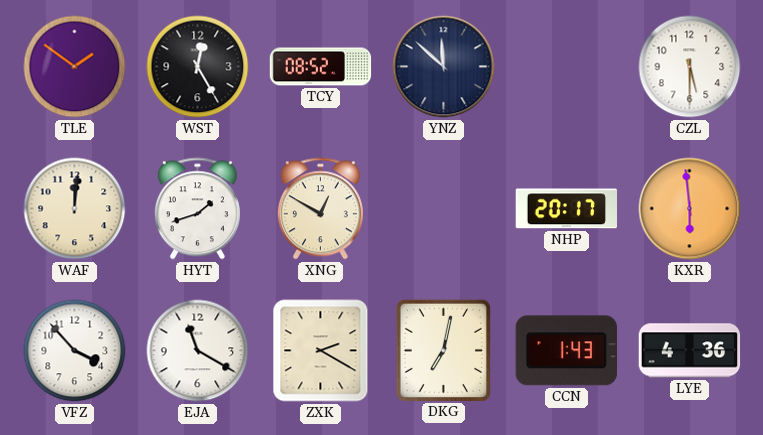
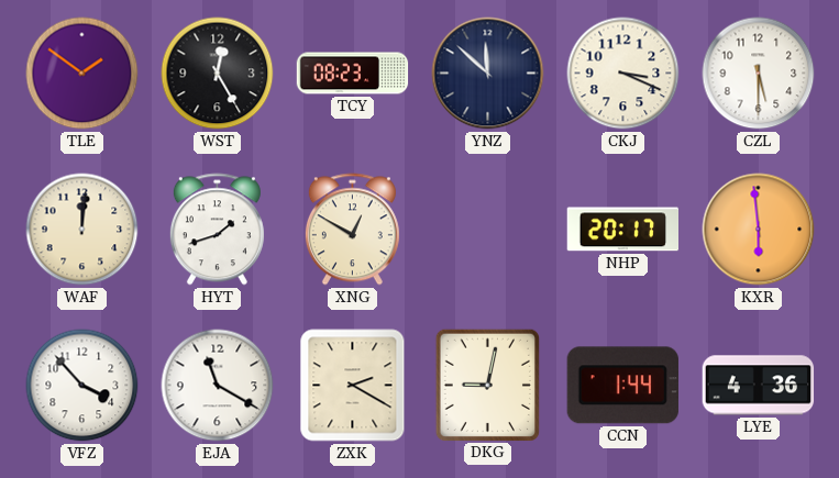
TCY: 08:52 -> 08:23
CKJ: none -> 3:19
DKG: 7:02 -> 9:02
CCN: 1:43 -> 1:44
